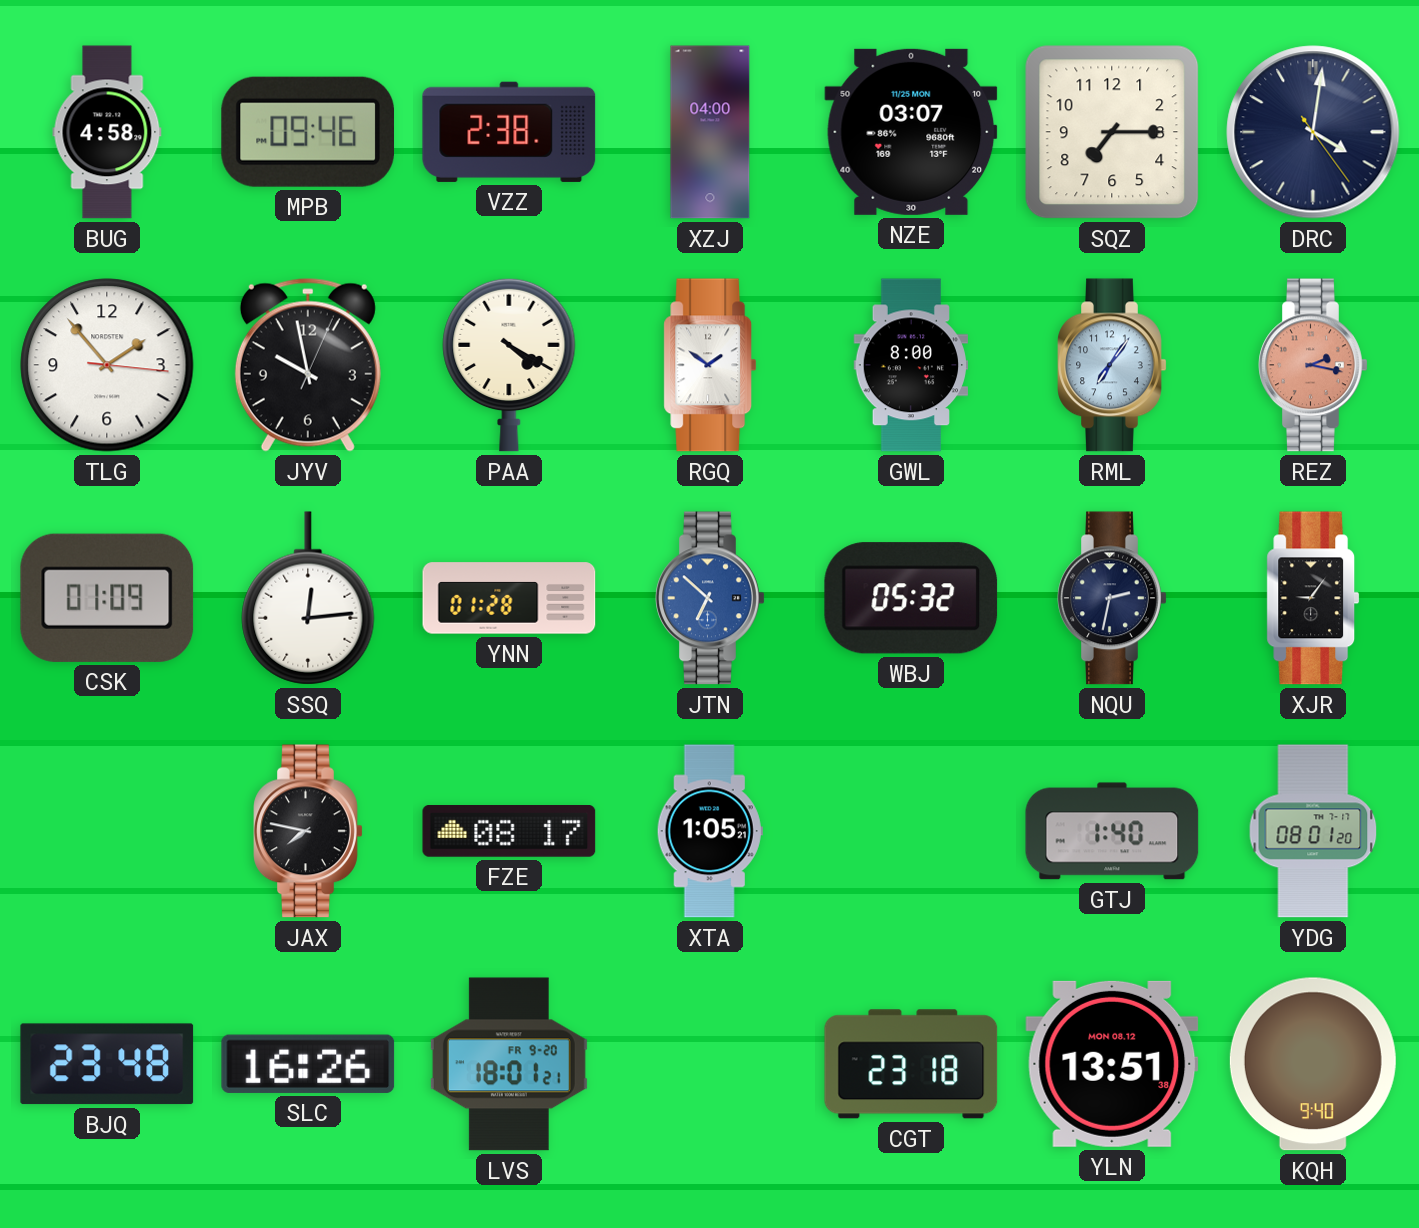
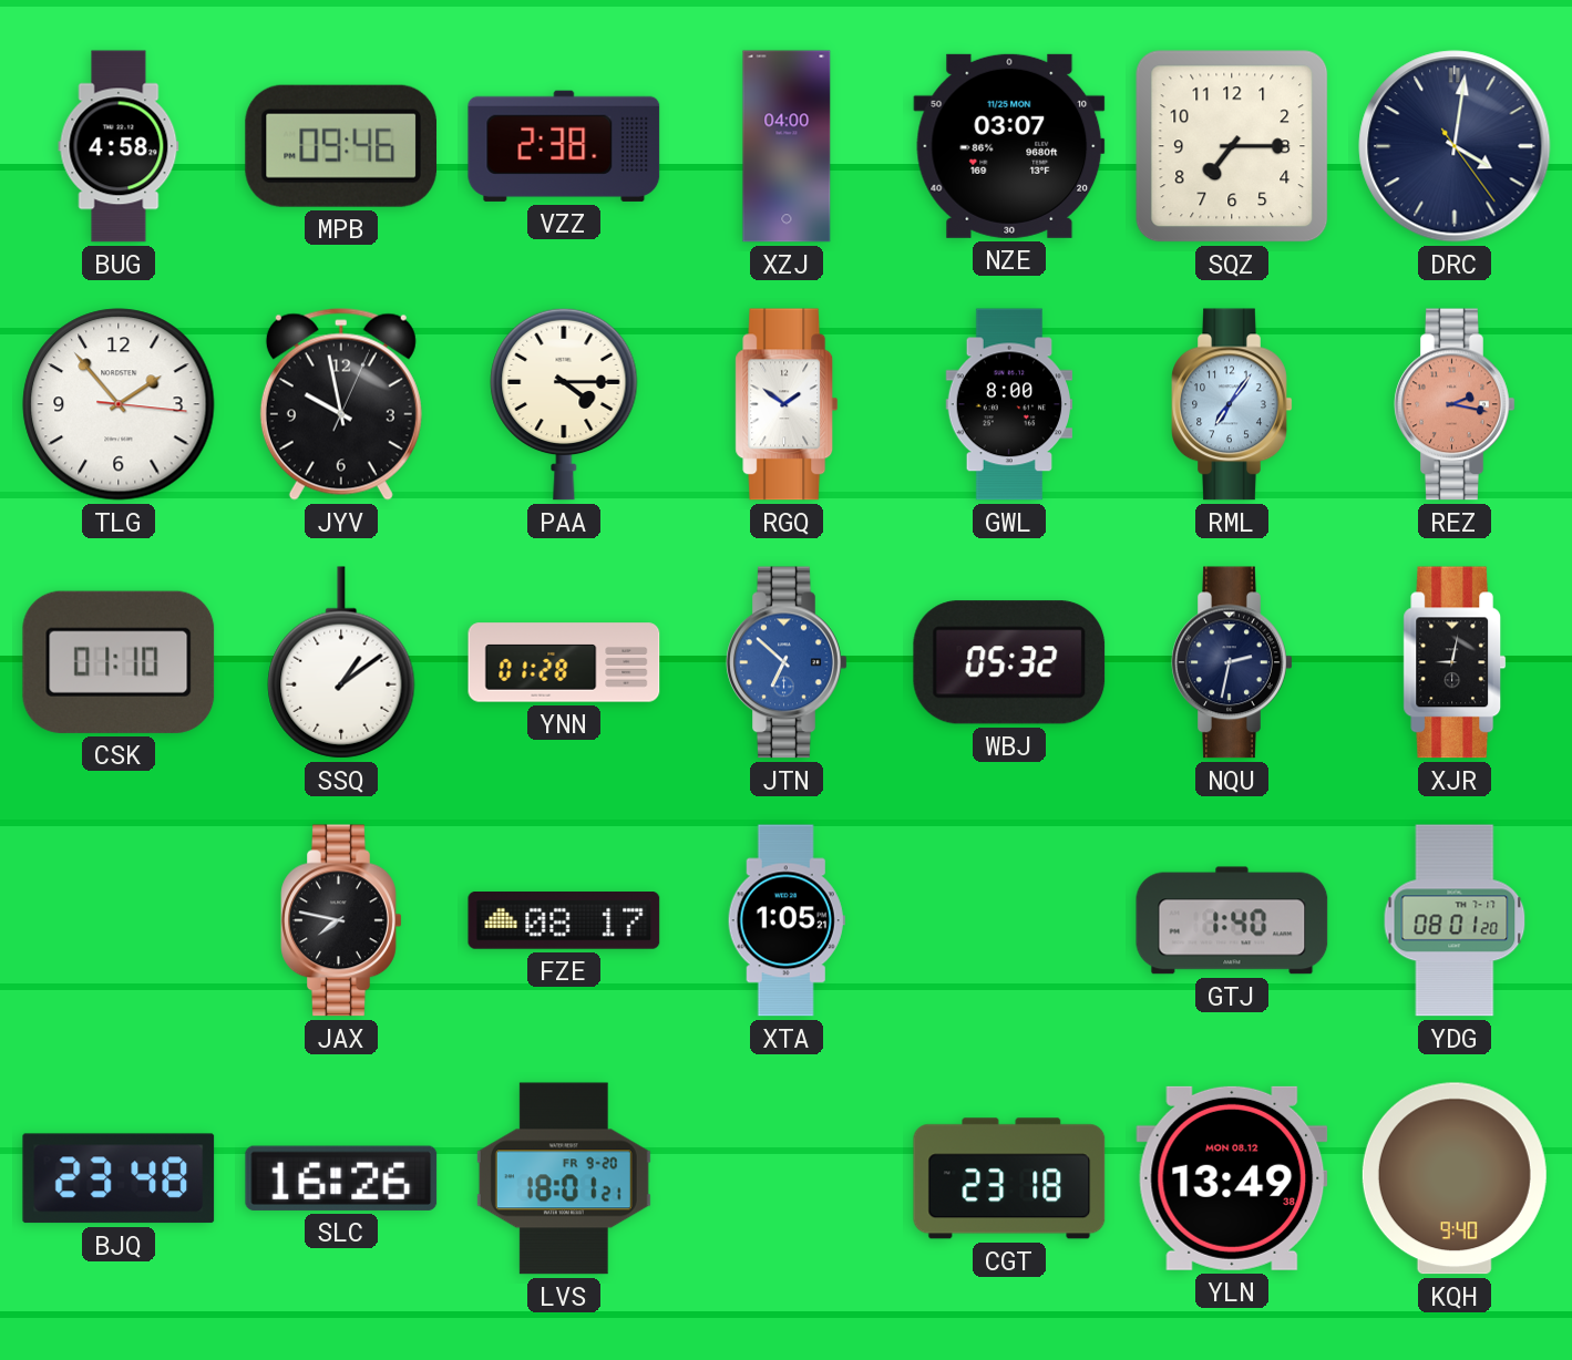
PAA: 4:20 -> 4:15
CSK: 01:09 -> 01:10
SSQ: 12:14 -> 1:09
XJR: 9:06 -> 9:02
YLN: 13:51 -> 13:49
